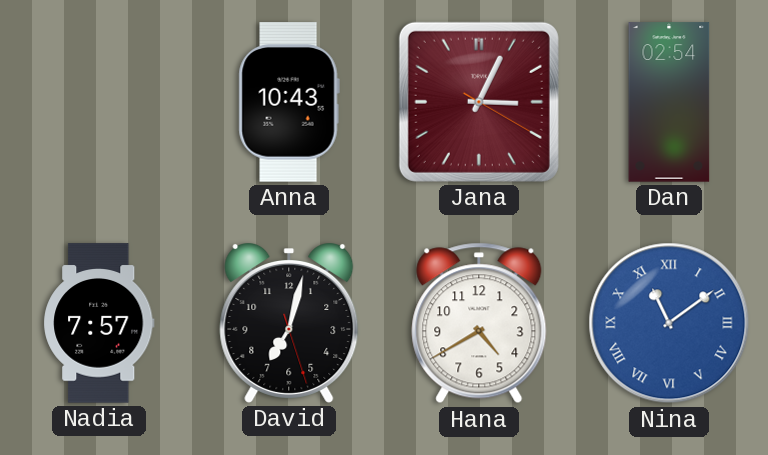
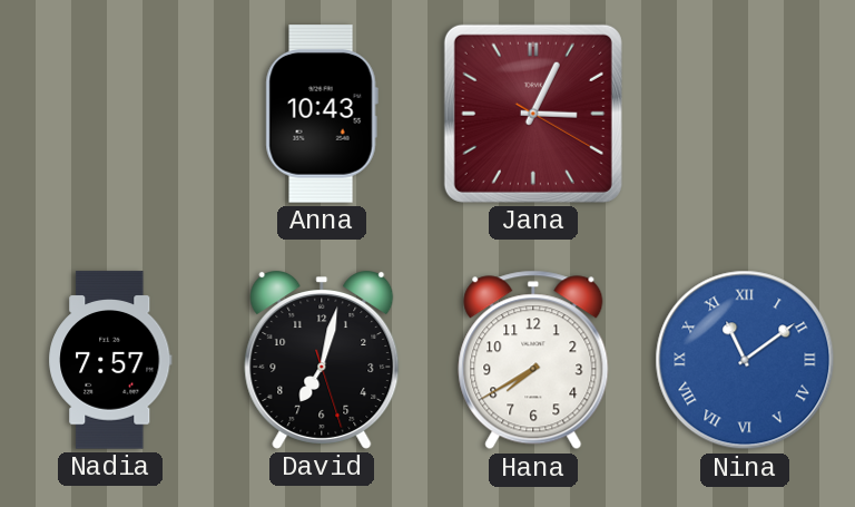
Dan: 02:54 -> none
Hana: 4:40 -> 7:40
